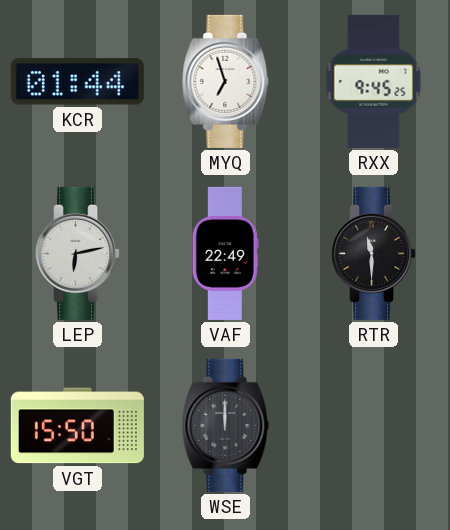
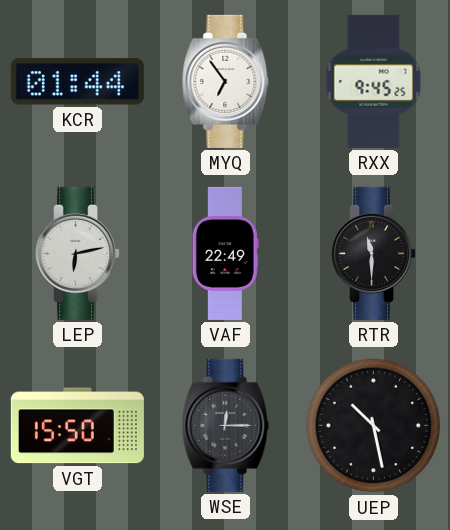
MYQ: 6:57 -> 6:54
WSE: 12:00 -> 12:15
UEP: none -> 10:28
